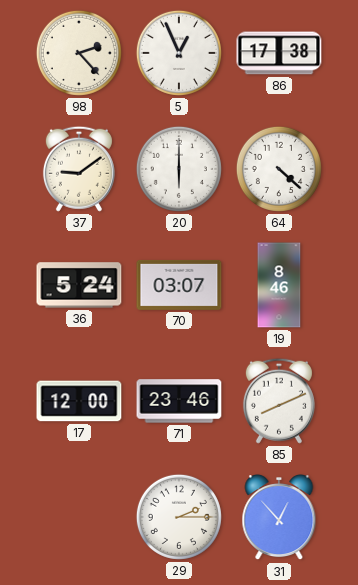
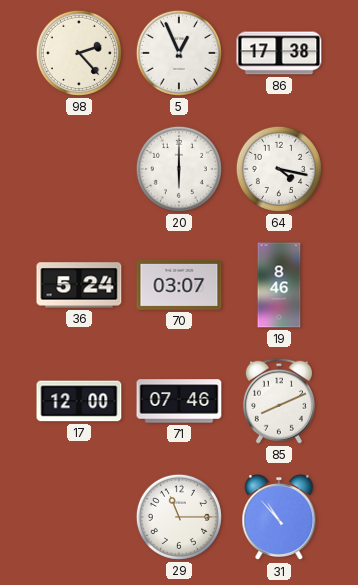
37: 9:09 -> none
64: 4:22 -> 4:17
71: 23:46 -> 07:46
29: 2:15 -> 11:15
31: 12:53 -> 10:53
